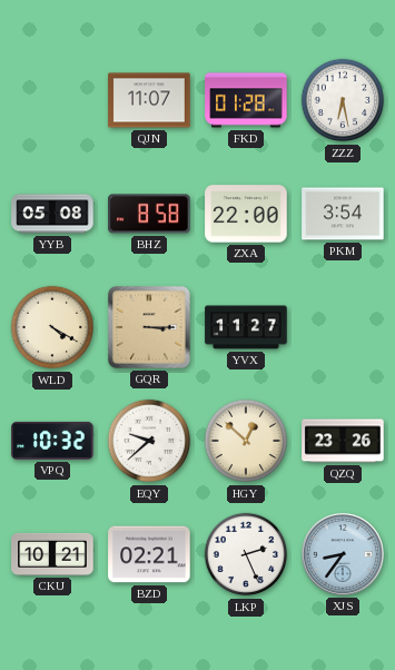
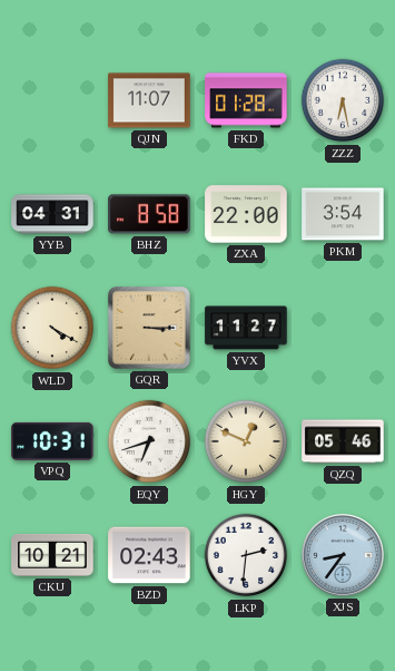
YYB: 05:08 -> 04:31
VPQ: 10:32 -> 10:31
EQY: 9:38 -> 6:42
HGY: 12:52 -> 12:49
QZQ: 23:26 -> 05:46
BZD: 02:21 -> 02:43
LKP: 2:26 -> 2:31
